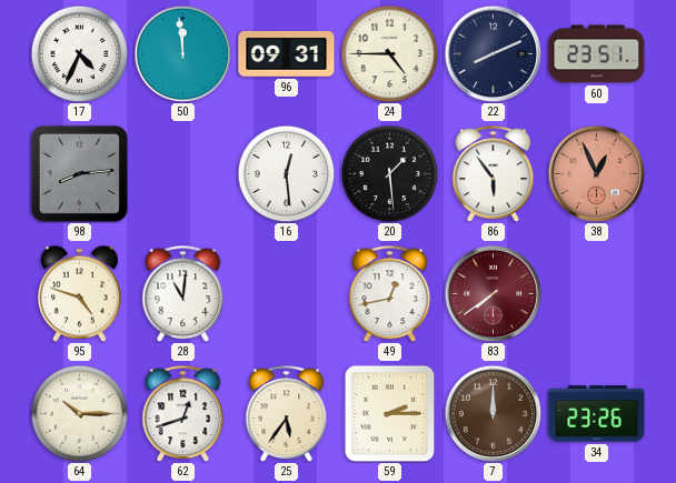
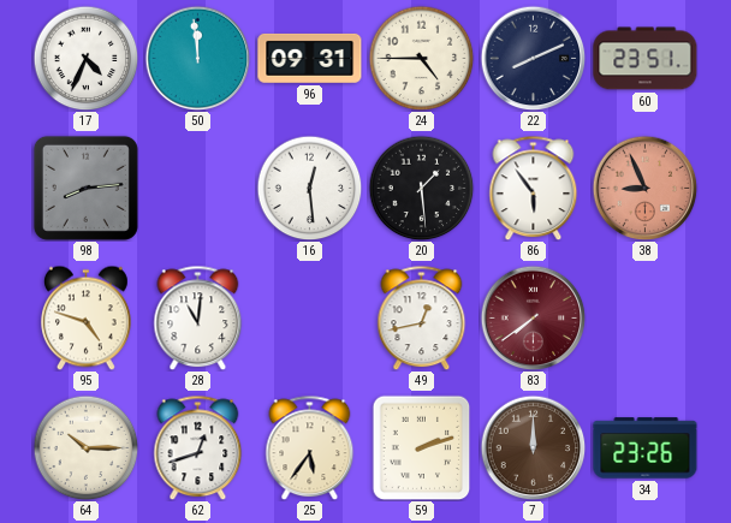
38: 12:56 -> 8:56
59: 2:15 -> 2:12
